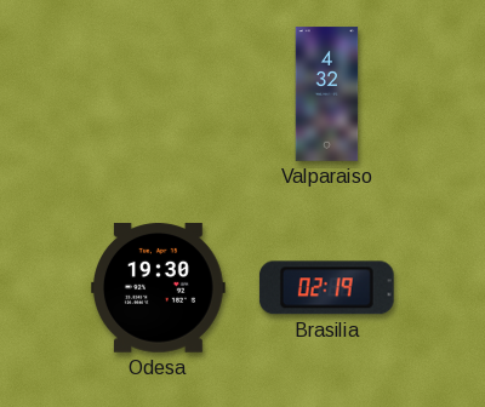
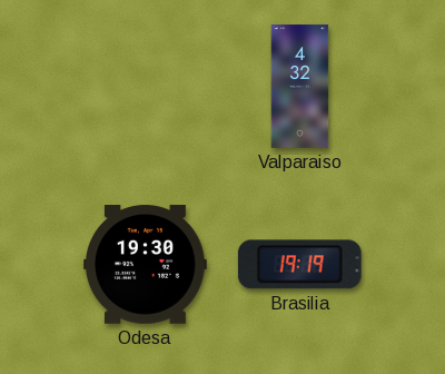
Brasilia: 02:19 -> 19:19
